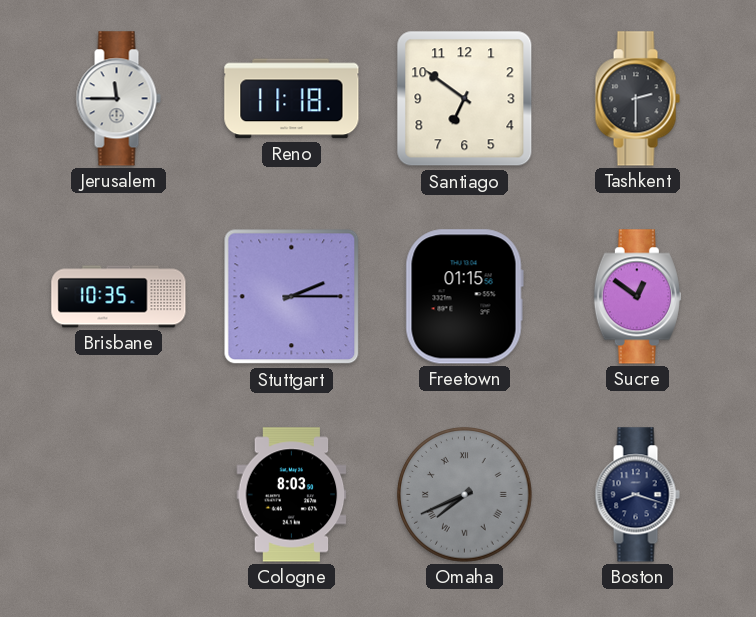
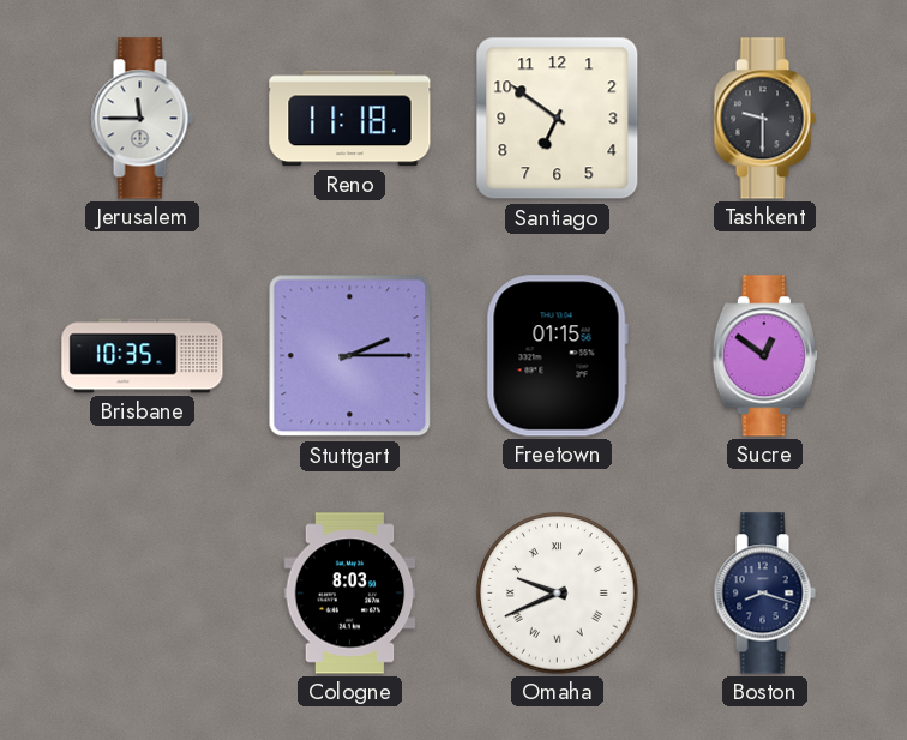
Tashkent: 2:30 -> 9:30
Omaha: 7:41 -> 9:41
Omaha dial: grey -> white
